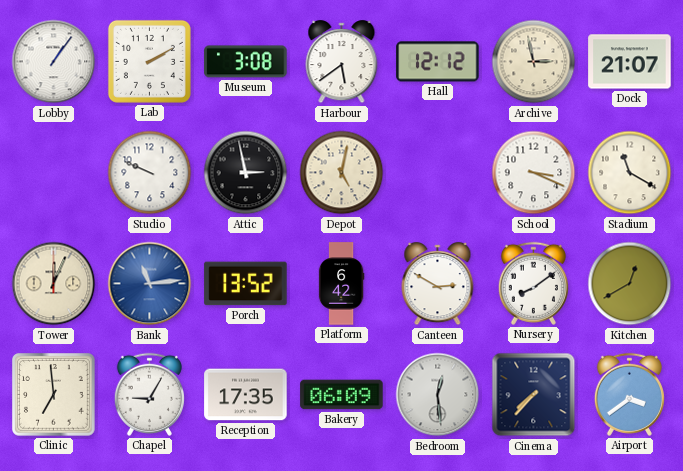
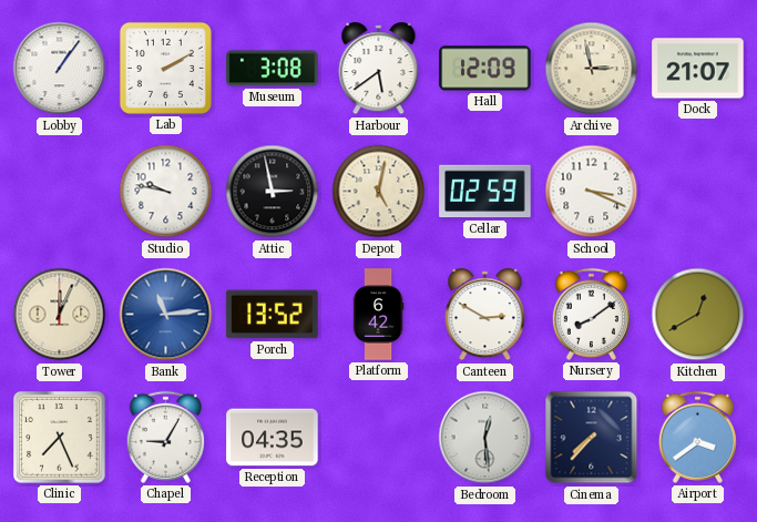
Hall: 12:12 -> 12:09
Studio: 9:49 -> 9:47
Cellar: none -> 02:59
Stadium: 11:20 -> none
Clinic: 6:59 -> 7:26
Reception: 17:35 -> 04:35
Bakery: 06:09 -> none
